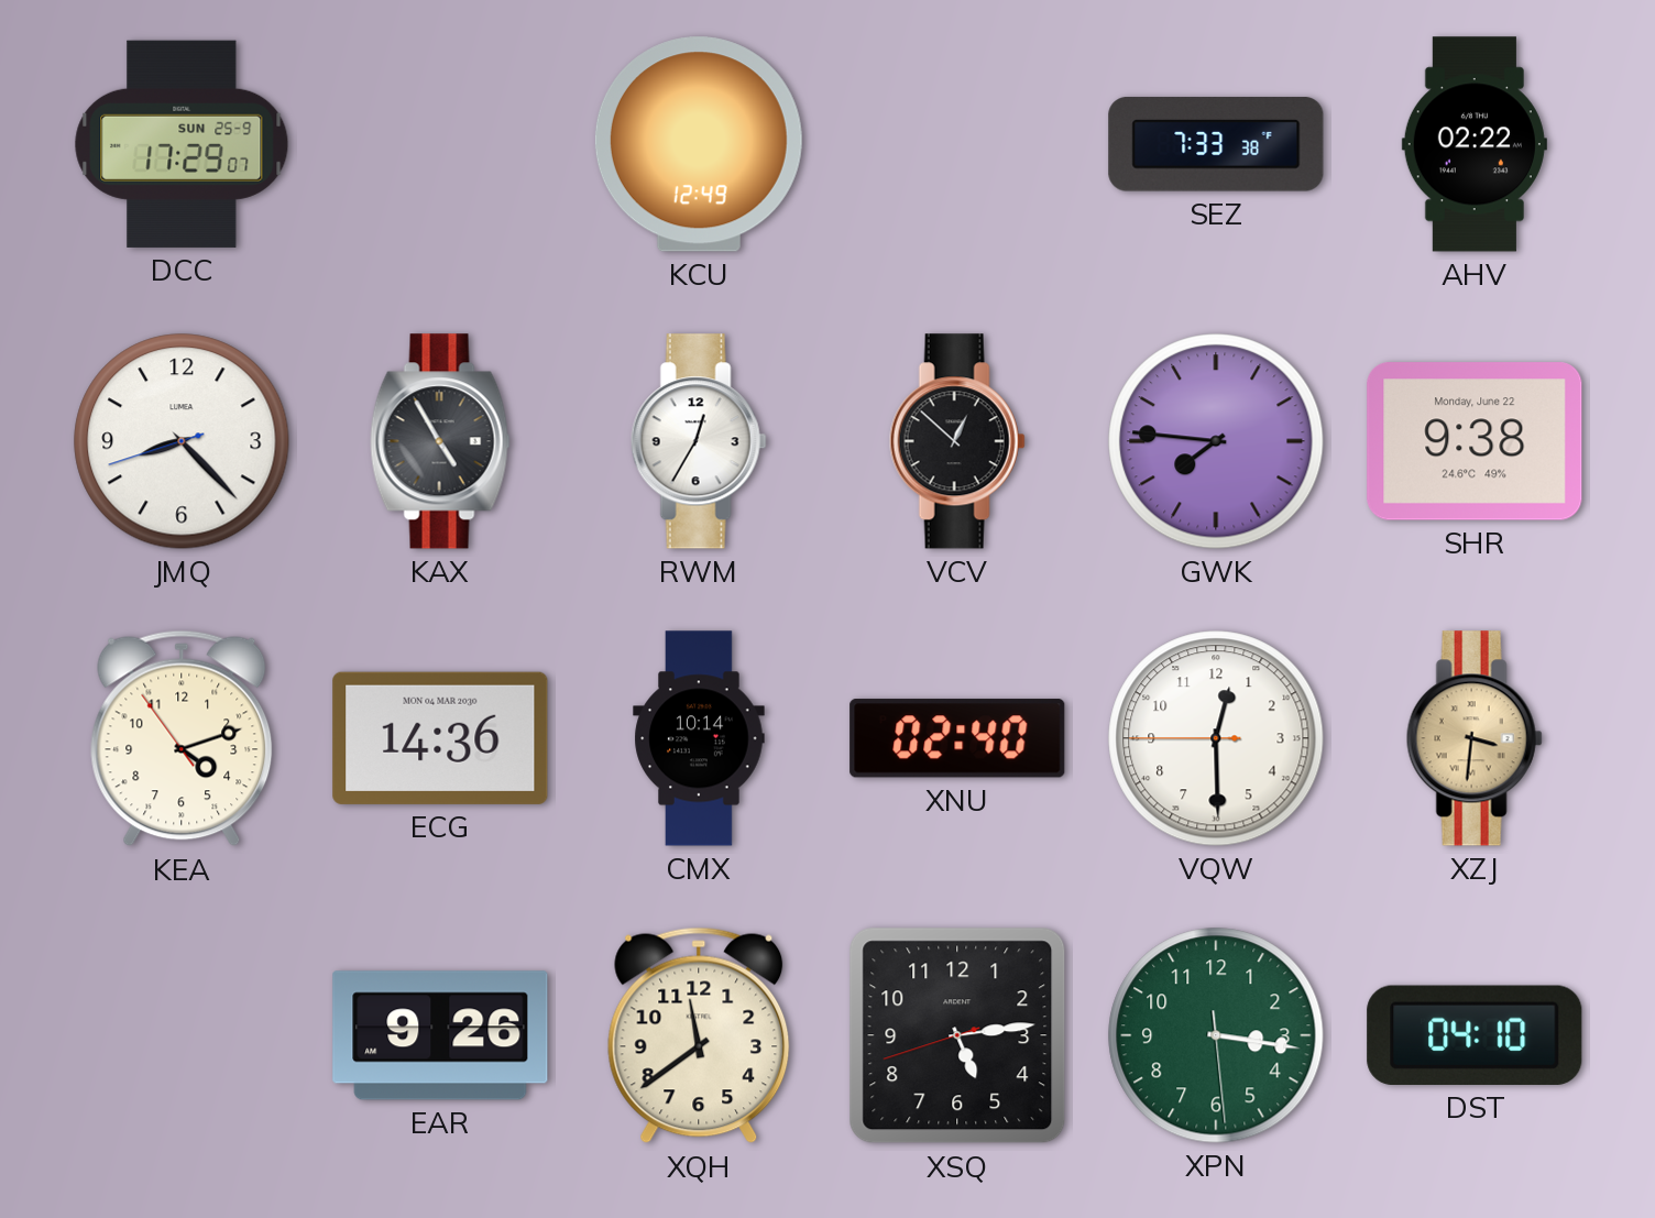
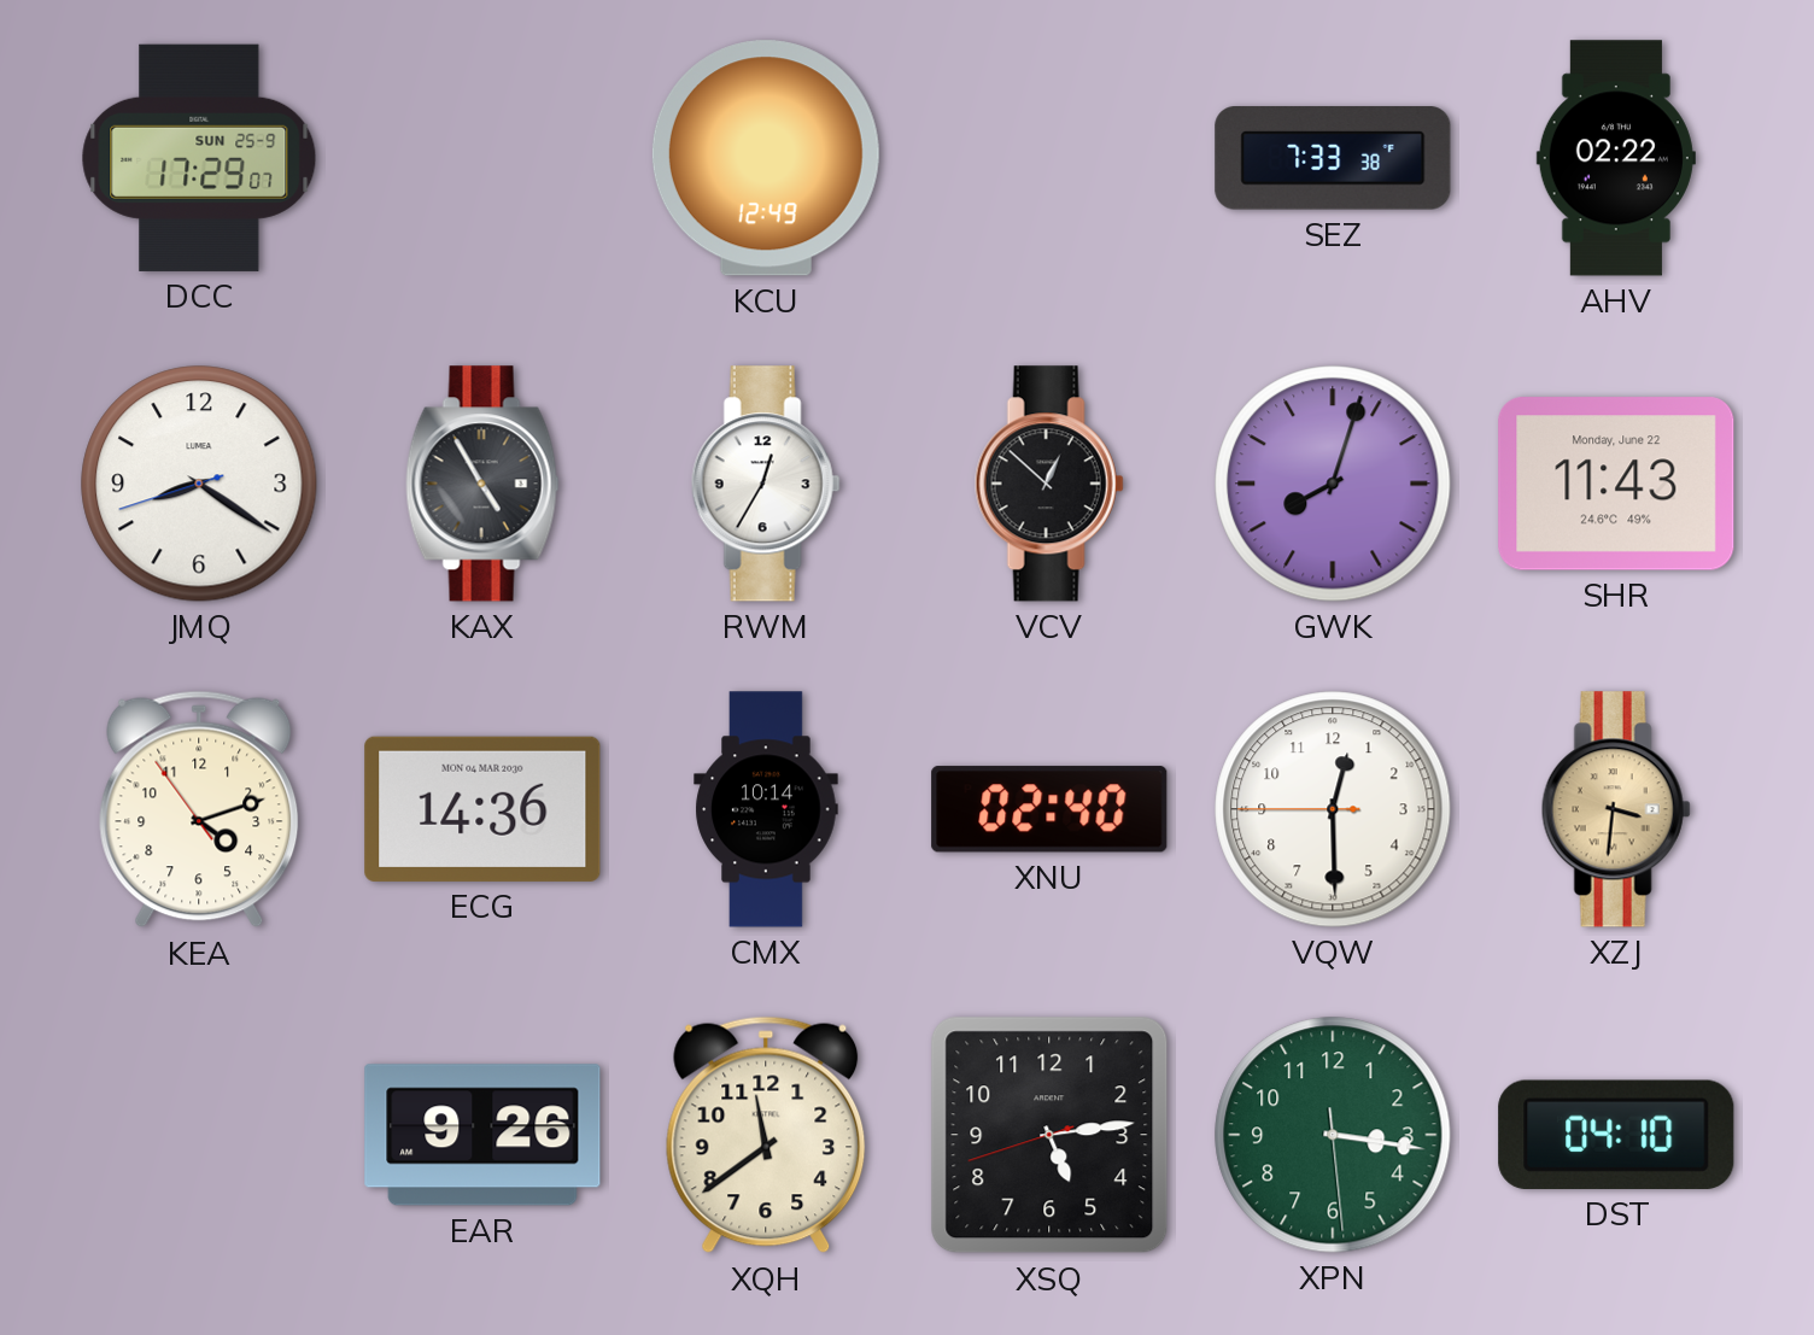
JMQ: 8:22 -> 8:20
GWK: 7:46 -> 8:03
SHR: 9:38 -> 11:43
